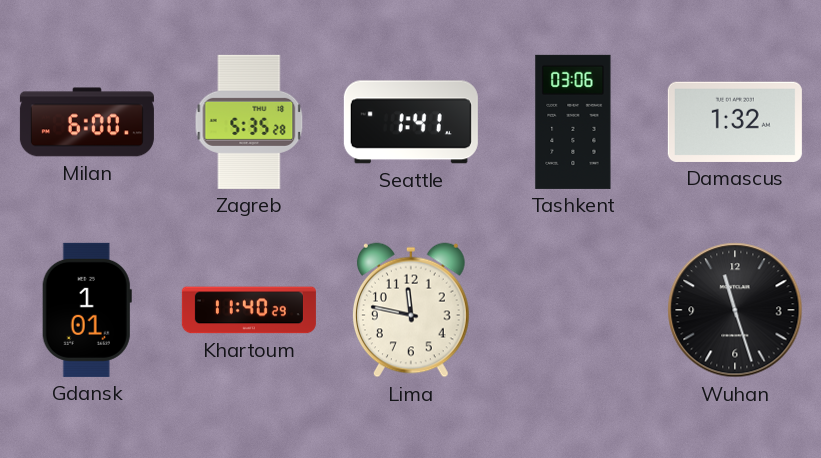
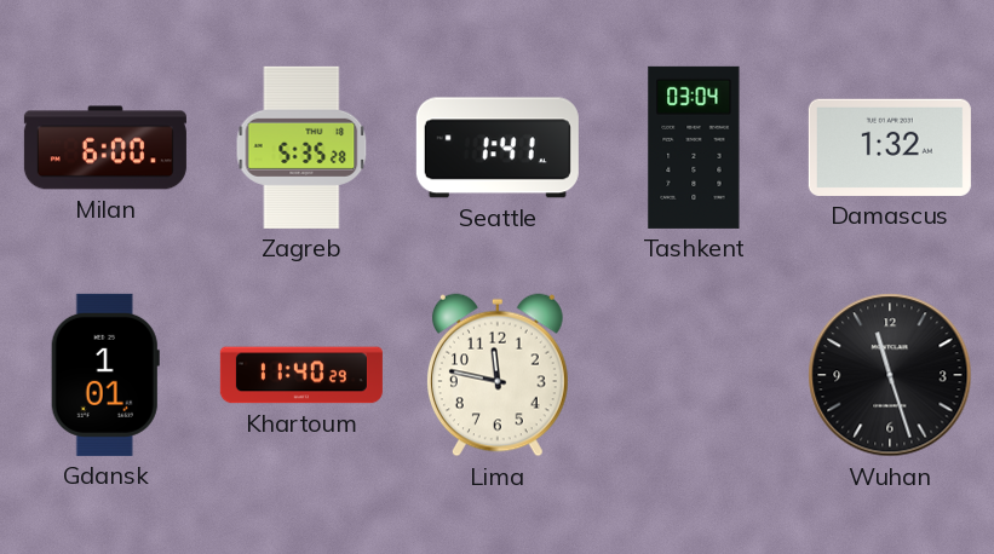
Tashkent: 03:06 -> 03:04
